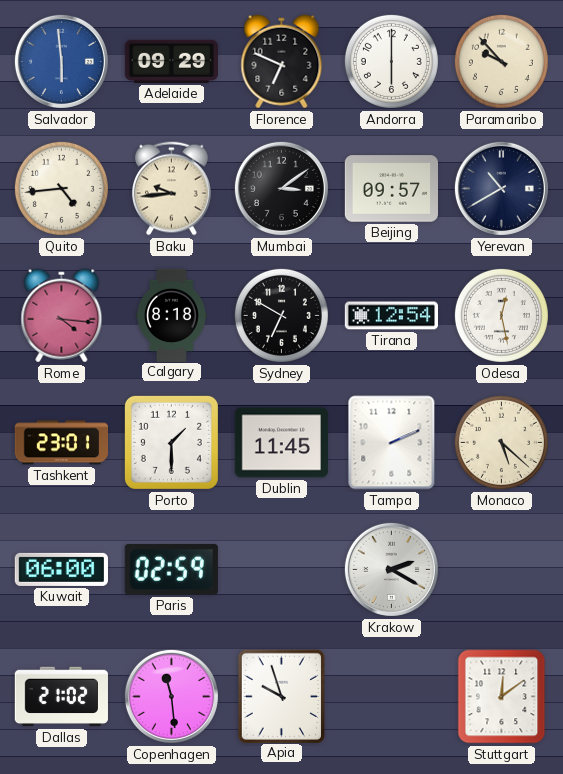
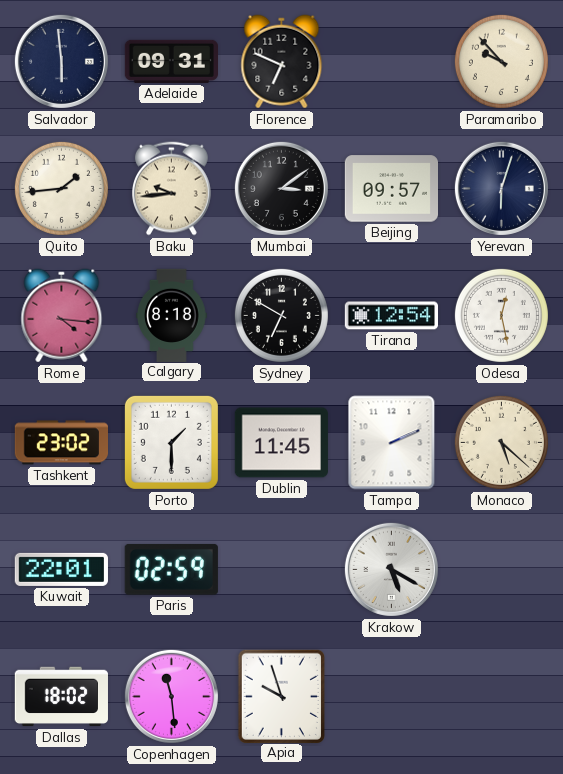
Salvador dial: blue -> navy
Adelaide: 09:29 -> 09:31
Andorra: 6:00 -> none
Quito: 4:44 -> 1:44
Yerevan: 10:40 -> 6:03
Tashkent: 23:01 -> 23:02
Kuwait: 06:00 -> 22:01
Krakow: 2:20 -> 5:20
Dallas: 21:02 -> 18:02
Stuttgart: 12:09 -> none
